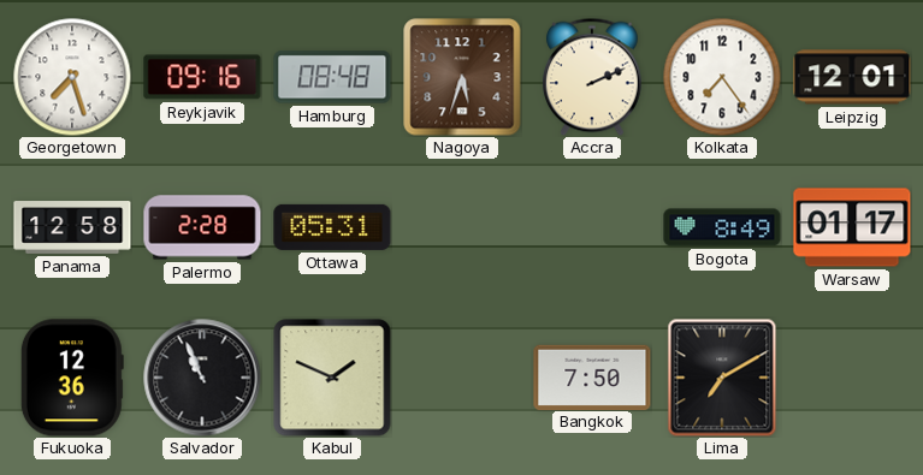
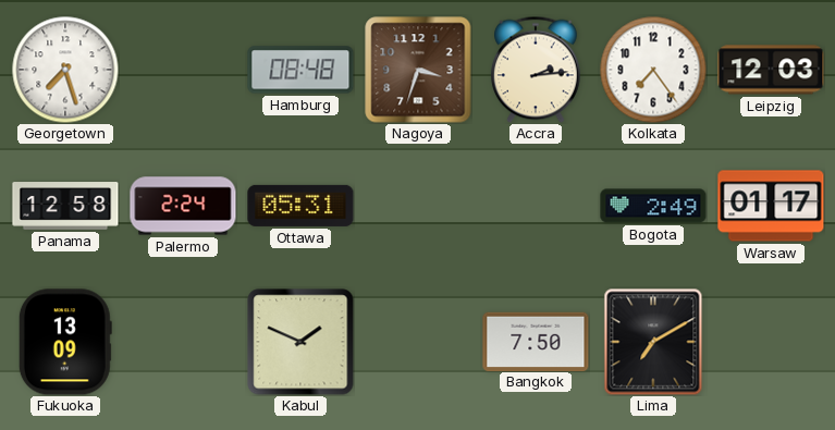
Reykjavik: 09:16 -> none
Nagoya: 5:33 -> 3:33
Accra: 2:11 -> 2:14
Leipzig: 12:01 -> 12:03
Palermo: 2:28 -> 2:24
Bogota: 8:49 -> 2:49
Fukuoka: 12:36 -> 13:09
Salvador: 10:56 -> none
